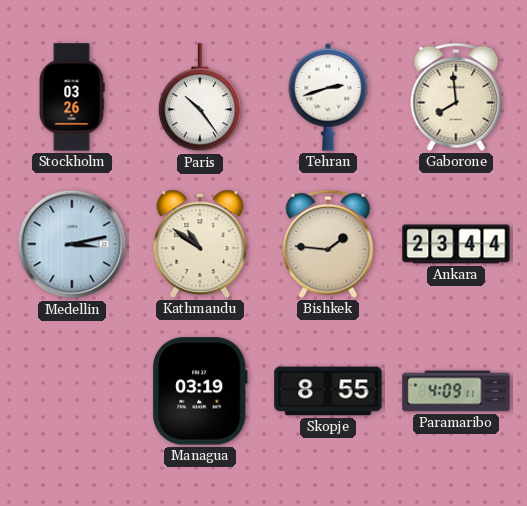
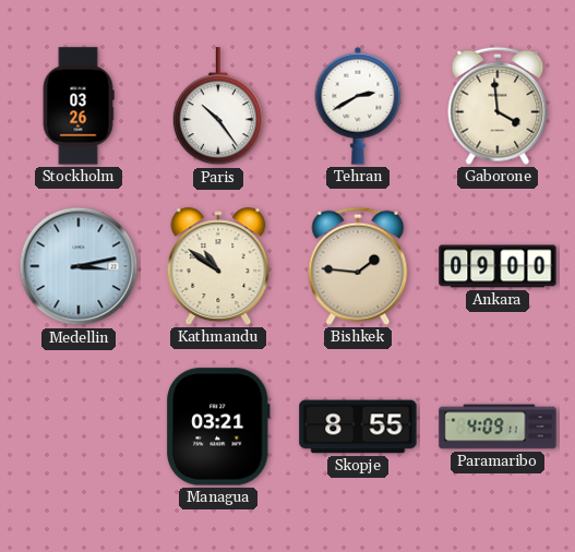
Tehran: 2:42 -> 2:40
Gaborone: 7:59 -> 3:59
Ankara: 23:44 -> 09:00
Managua: 03:19 -> 03:21
